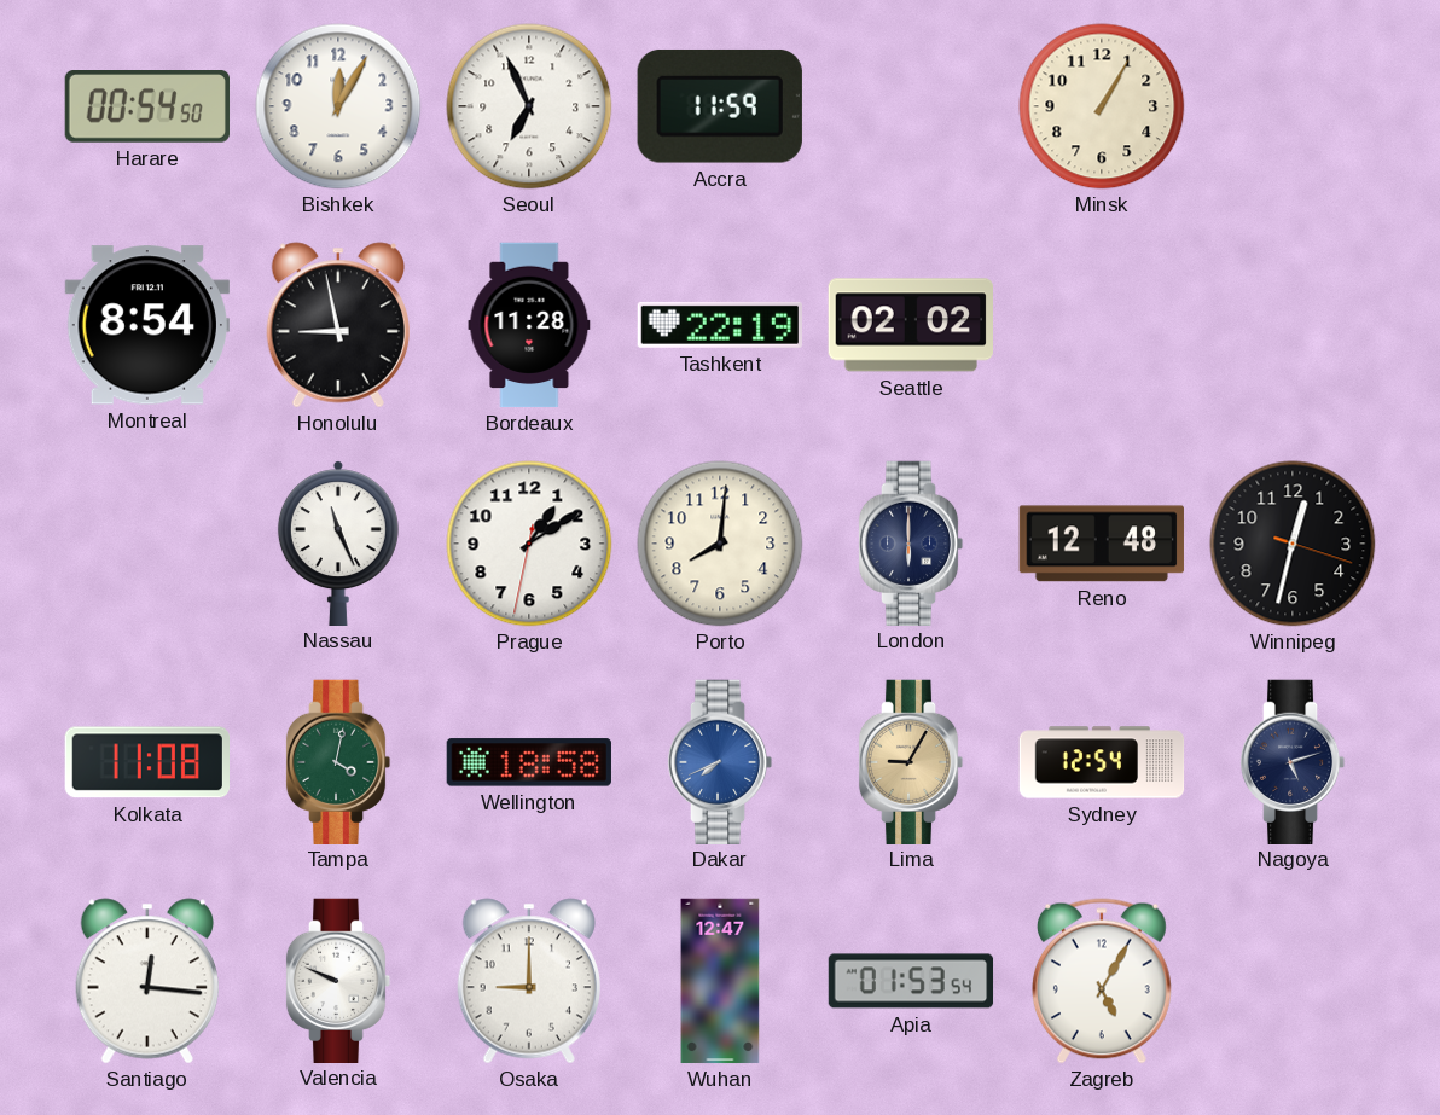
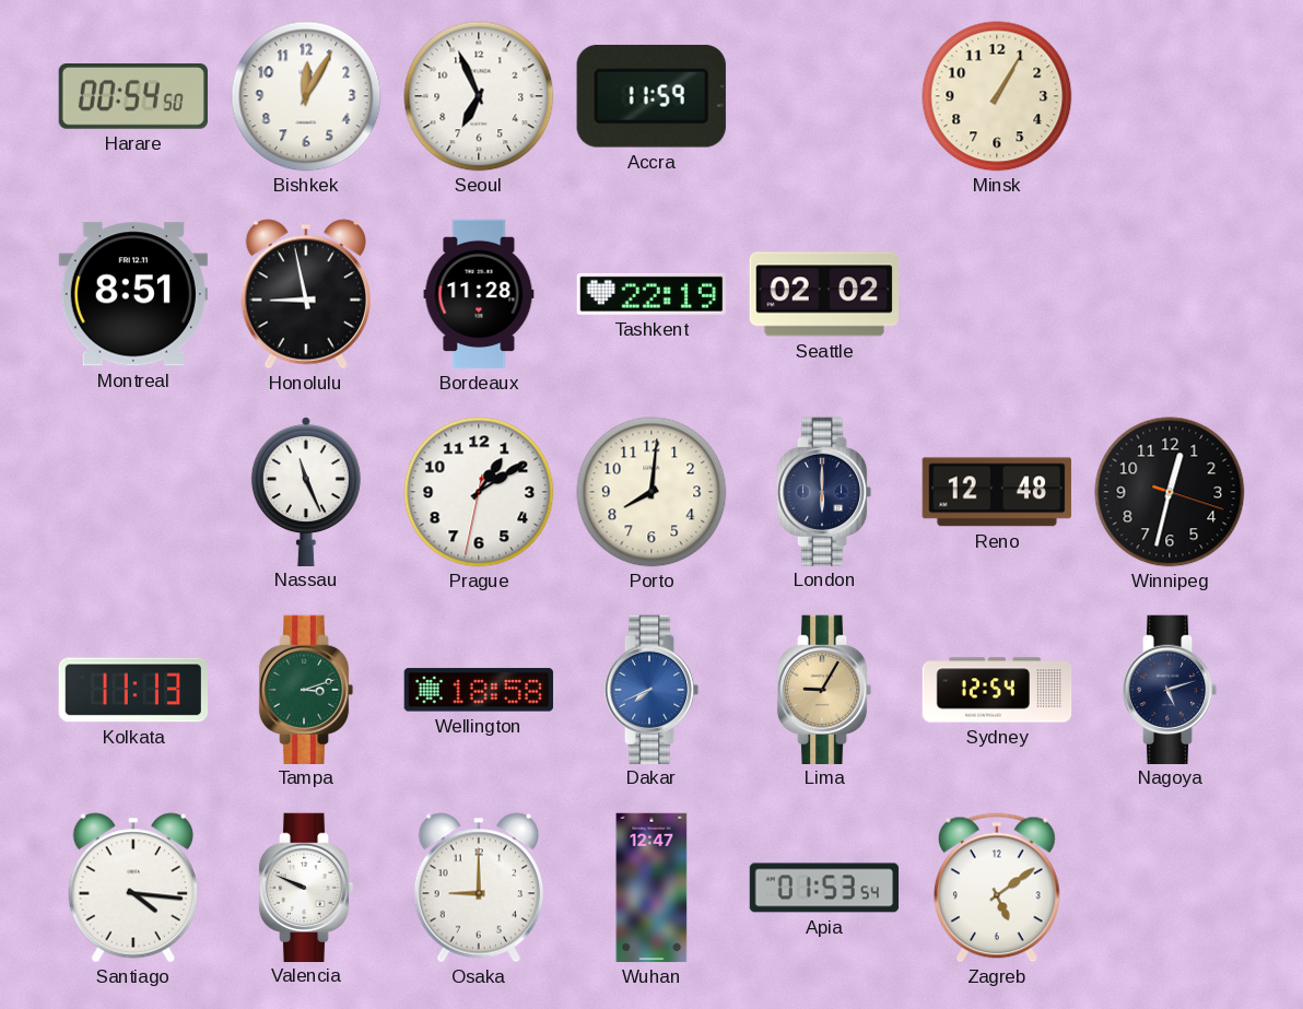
Montreal: 8:54 -> 8:51
Kolkata: 11:08 -> 11:13
Tampa: 4:02 -> 3:12
Santiago: 12:16 -> 4:16
Zagreb: 5:05 -> 5:09
